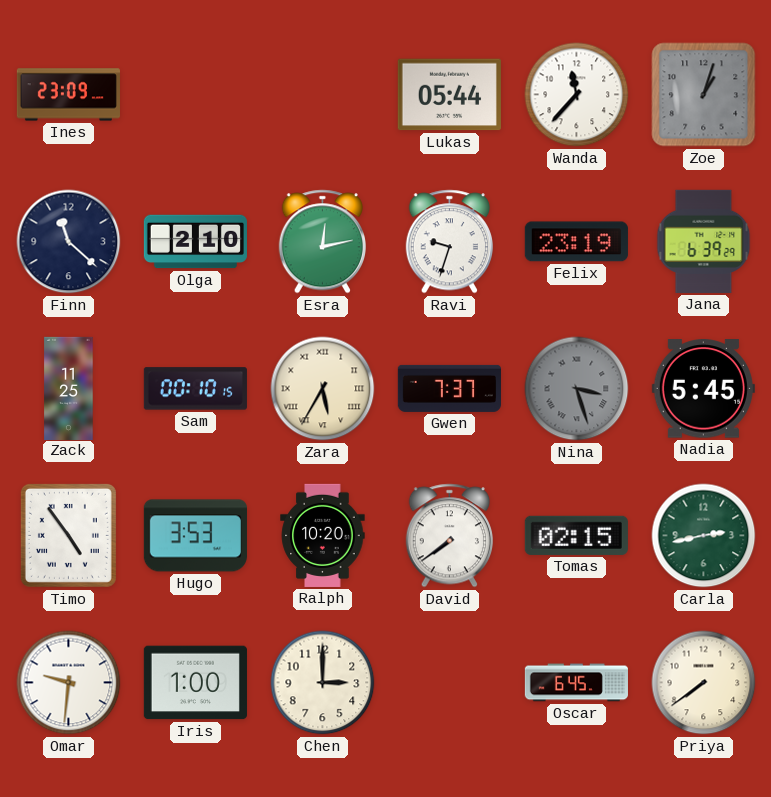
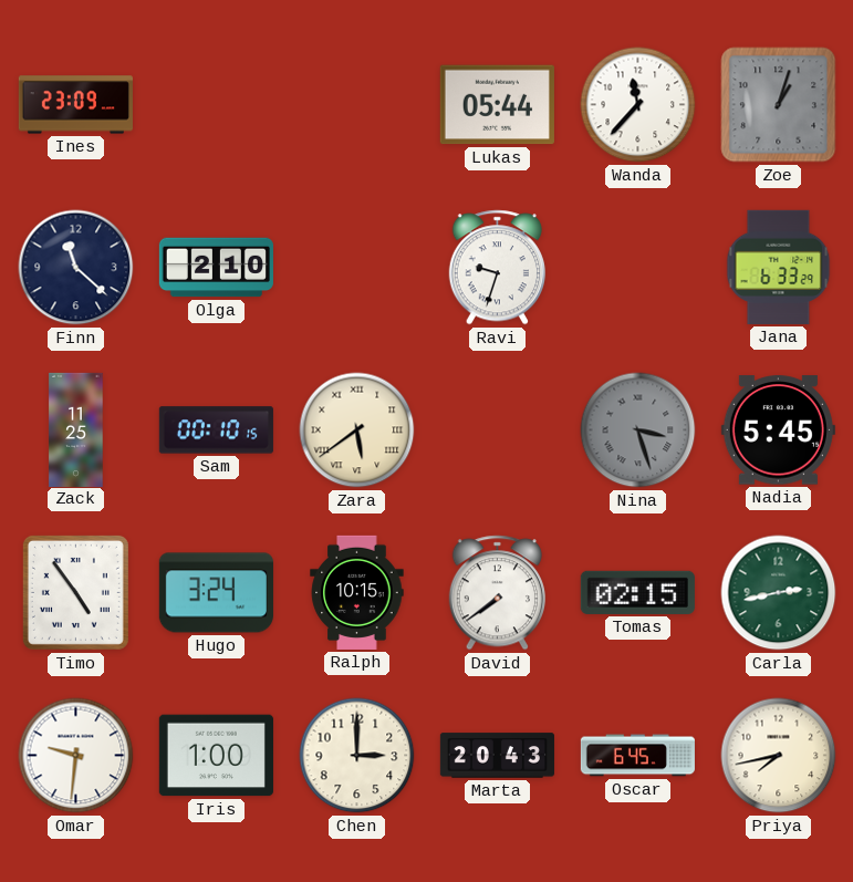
Esra: 12:13 -> none
Felix: 23:19 -> none
Jana: 6:39 -> 6:33
Zara: 5:35 -> 5:39
Gwen: 7:37 -> none
Hugo: 3:53 -> 3:24
Ralph: 10:20 -> 10:15
Marta: none -> 20:43
Priya: 7:39 -> 7:43
